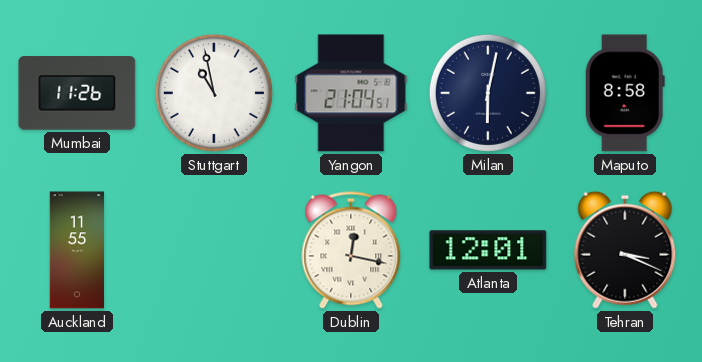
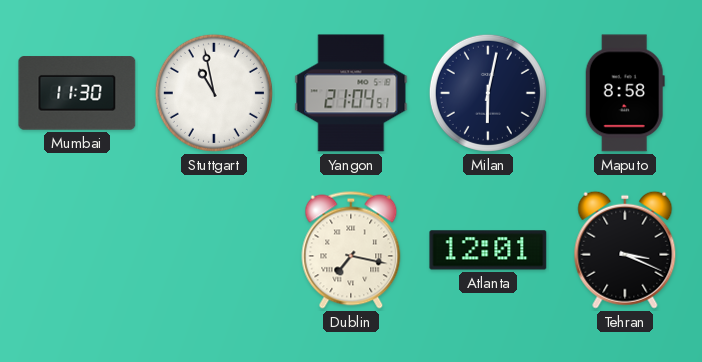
Mumbai: 11:26 -> 11:30
Auckland: 11:55 -> none
Dublin: 12:17 -> 7:17
